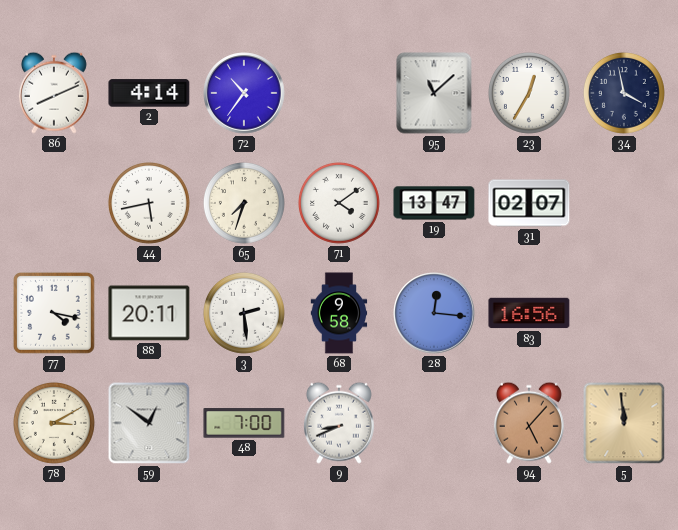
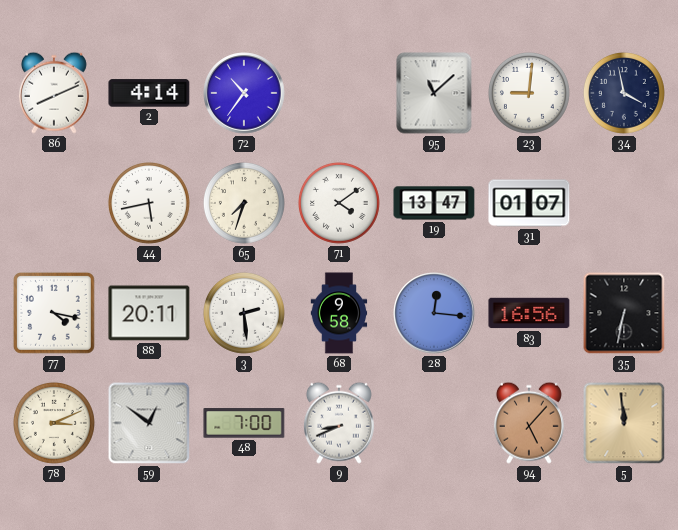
23: 12:35 -> 9:01
31: 02:07 -> 01:07
35: none -> 6:32
78: 3:10 -> 3:11
